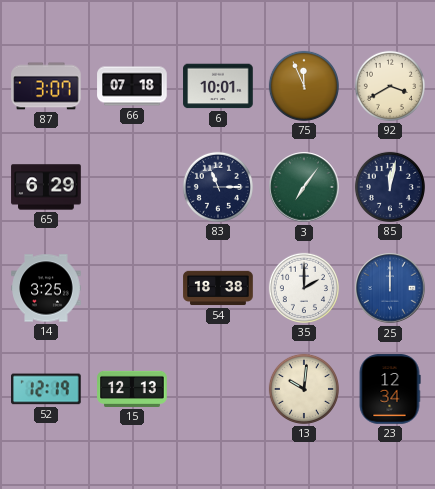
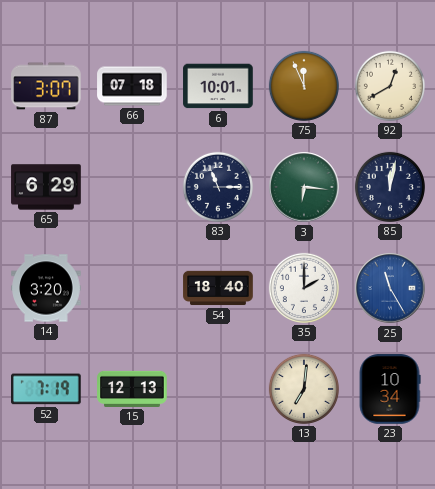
92: 3:40 -> 12:40
3: 7:06 -> 6:16
14: 3:25 -> 3:20
54: 18:38 -> 18:40
25: 12:00 -> 11:25
52: 12:19 -> 7:19
13: 10:01 -> 7:01
23: 12:34 -> 10:34
